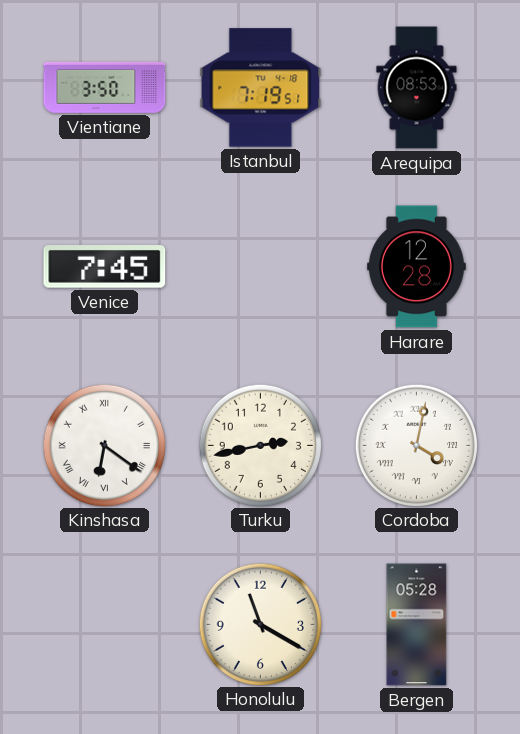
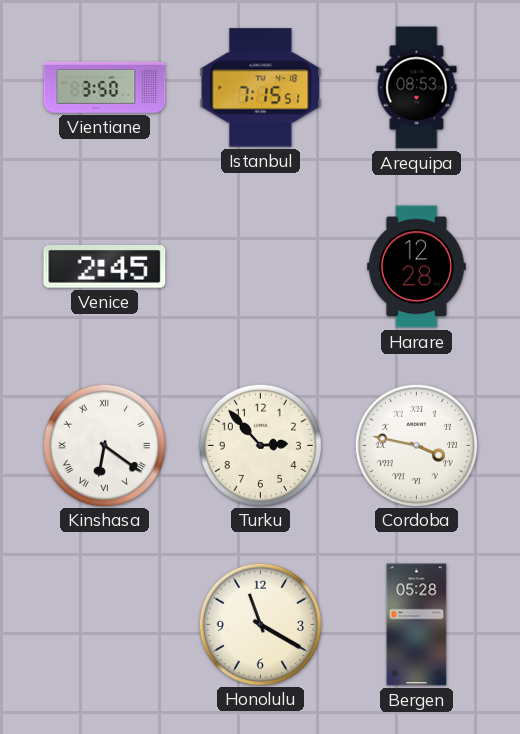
Istanbul: 7:19 -> 7:15
Venice: 7:45 -> 2:45
Turku: 2:43 -> 2:53
Cordoba: 4:02 -> 3:47
